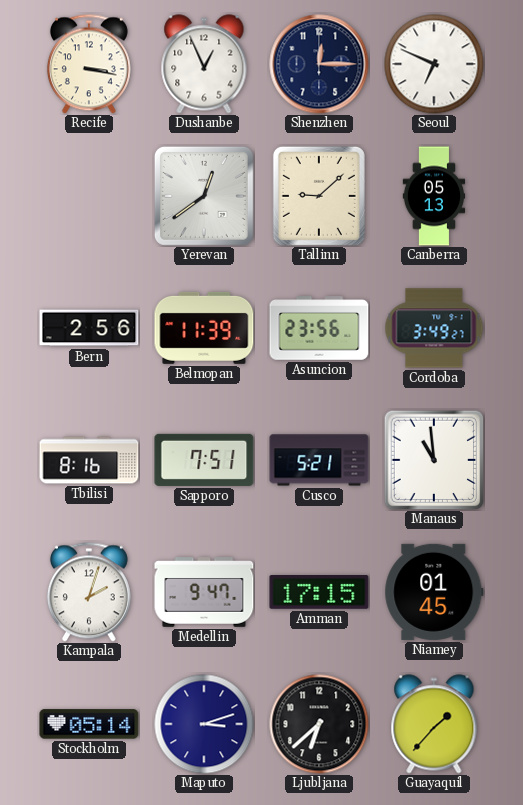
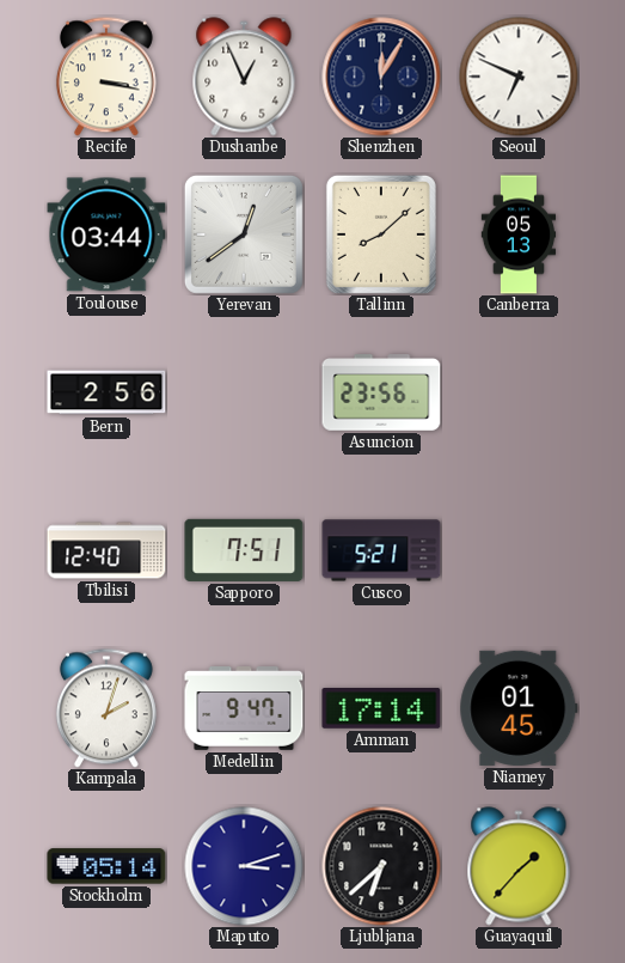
Shenzhen: 12:15 -> 12:05
Toulouse: none -> 03:44
Tallinn: 9:08 -> 8:08
Belmopan: 11:39 -> none
Cordoba: 3:49 -> none
Tbilisi: 8:16 -> 12:40
Manaus: 10:59 -> none
Amman: 17:15 -> 17:14
